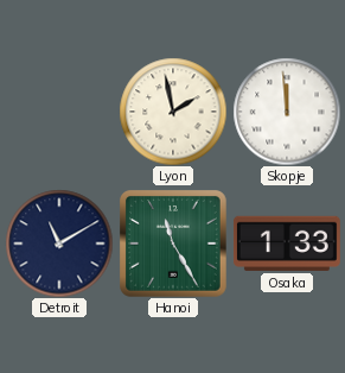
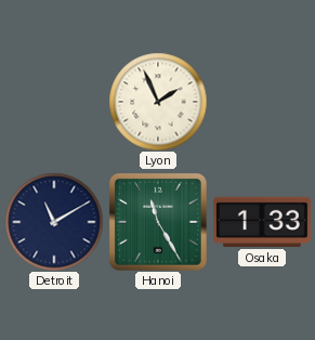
Lyon: 1:58 -> 1:56
Skopje: 11:59 -> none
